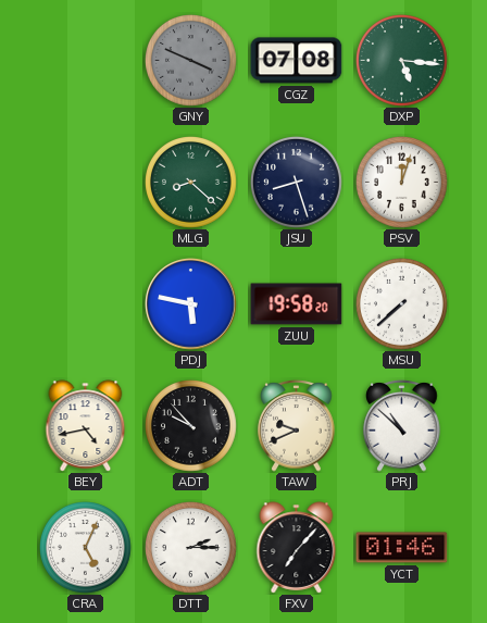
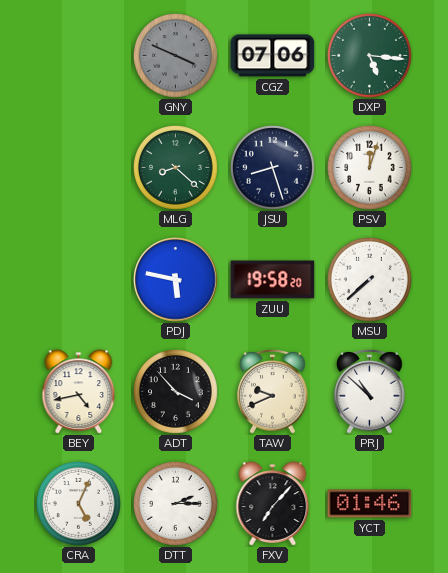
CGZ: 07:08 -> 07:06
ADT: 9:53 -> 3:53
